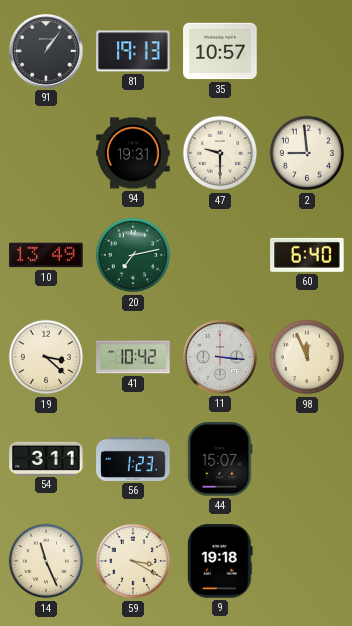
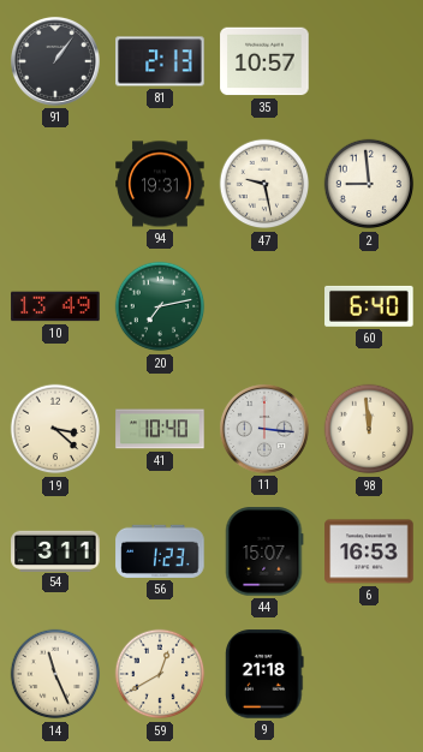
81: 19:13 -> 2:13
47: 9:30 -> 9:28
41: 10:42 -> 10:40
98: 11:56 -> 11:59
6: none -> 16:53
59: 3:20 -> 12:40
9: 19:18 -> 21:18
